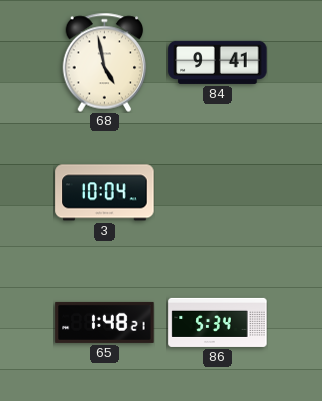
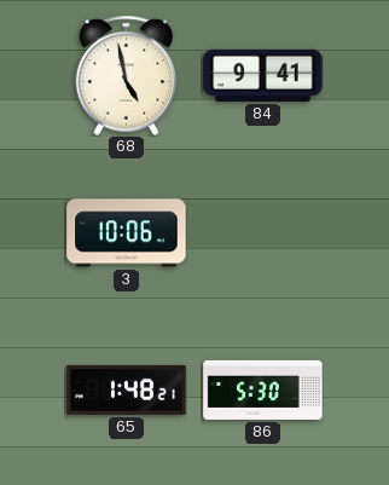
3: 10:04 -> 10:06
86: 5:34 -> 5:30
